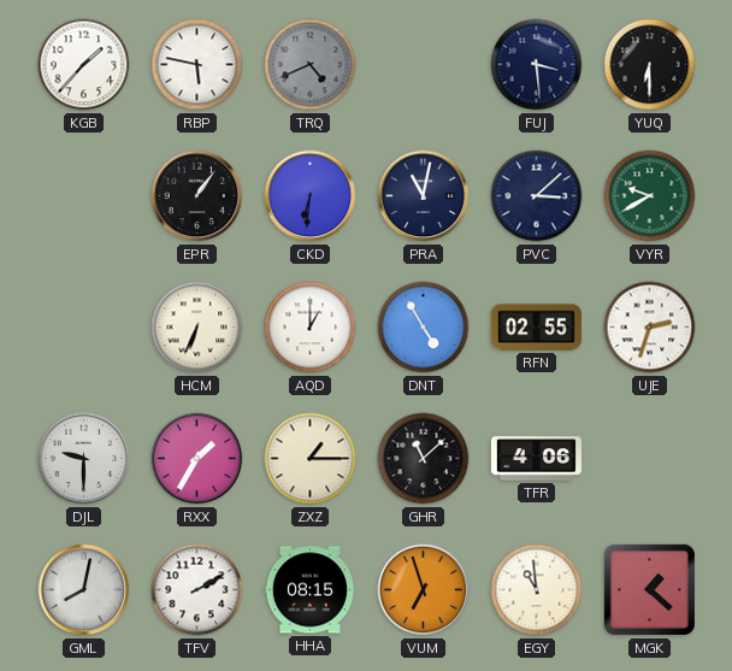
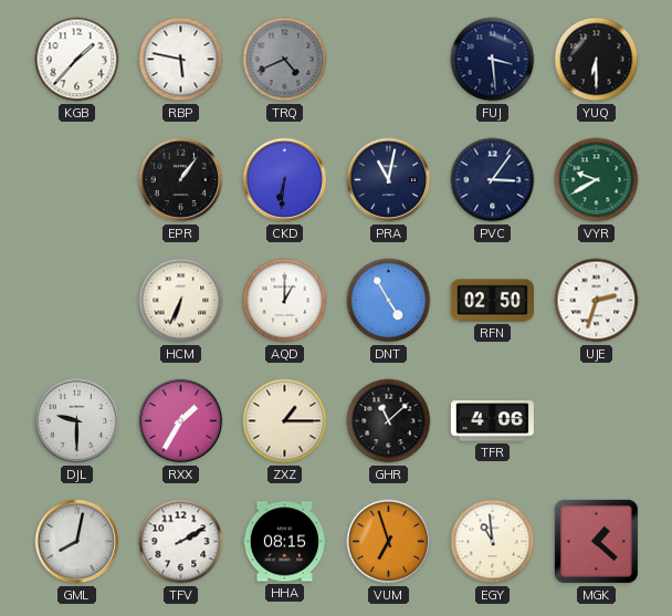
PVC: 3:08 -> 3:06
RFN: 02:55 -> 02:50
